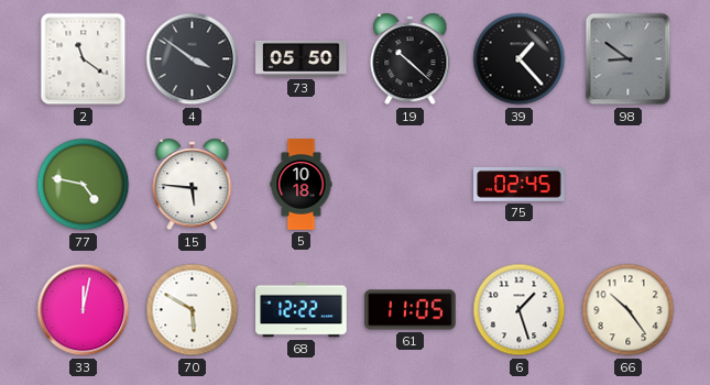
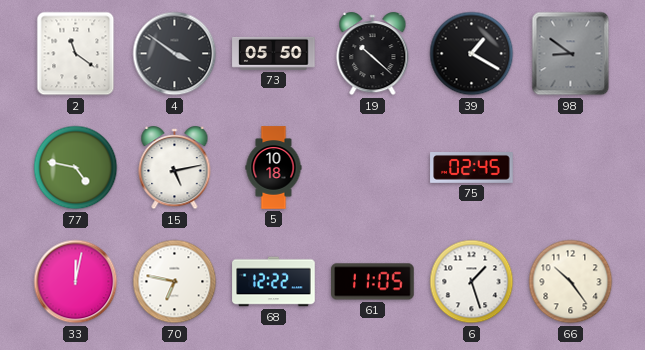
39: 1:23 -> 1:20
15: 5:46 -> 5:13
70: 5:50 -> 6:47
